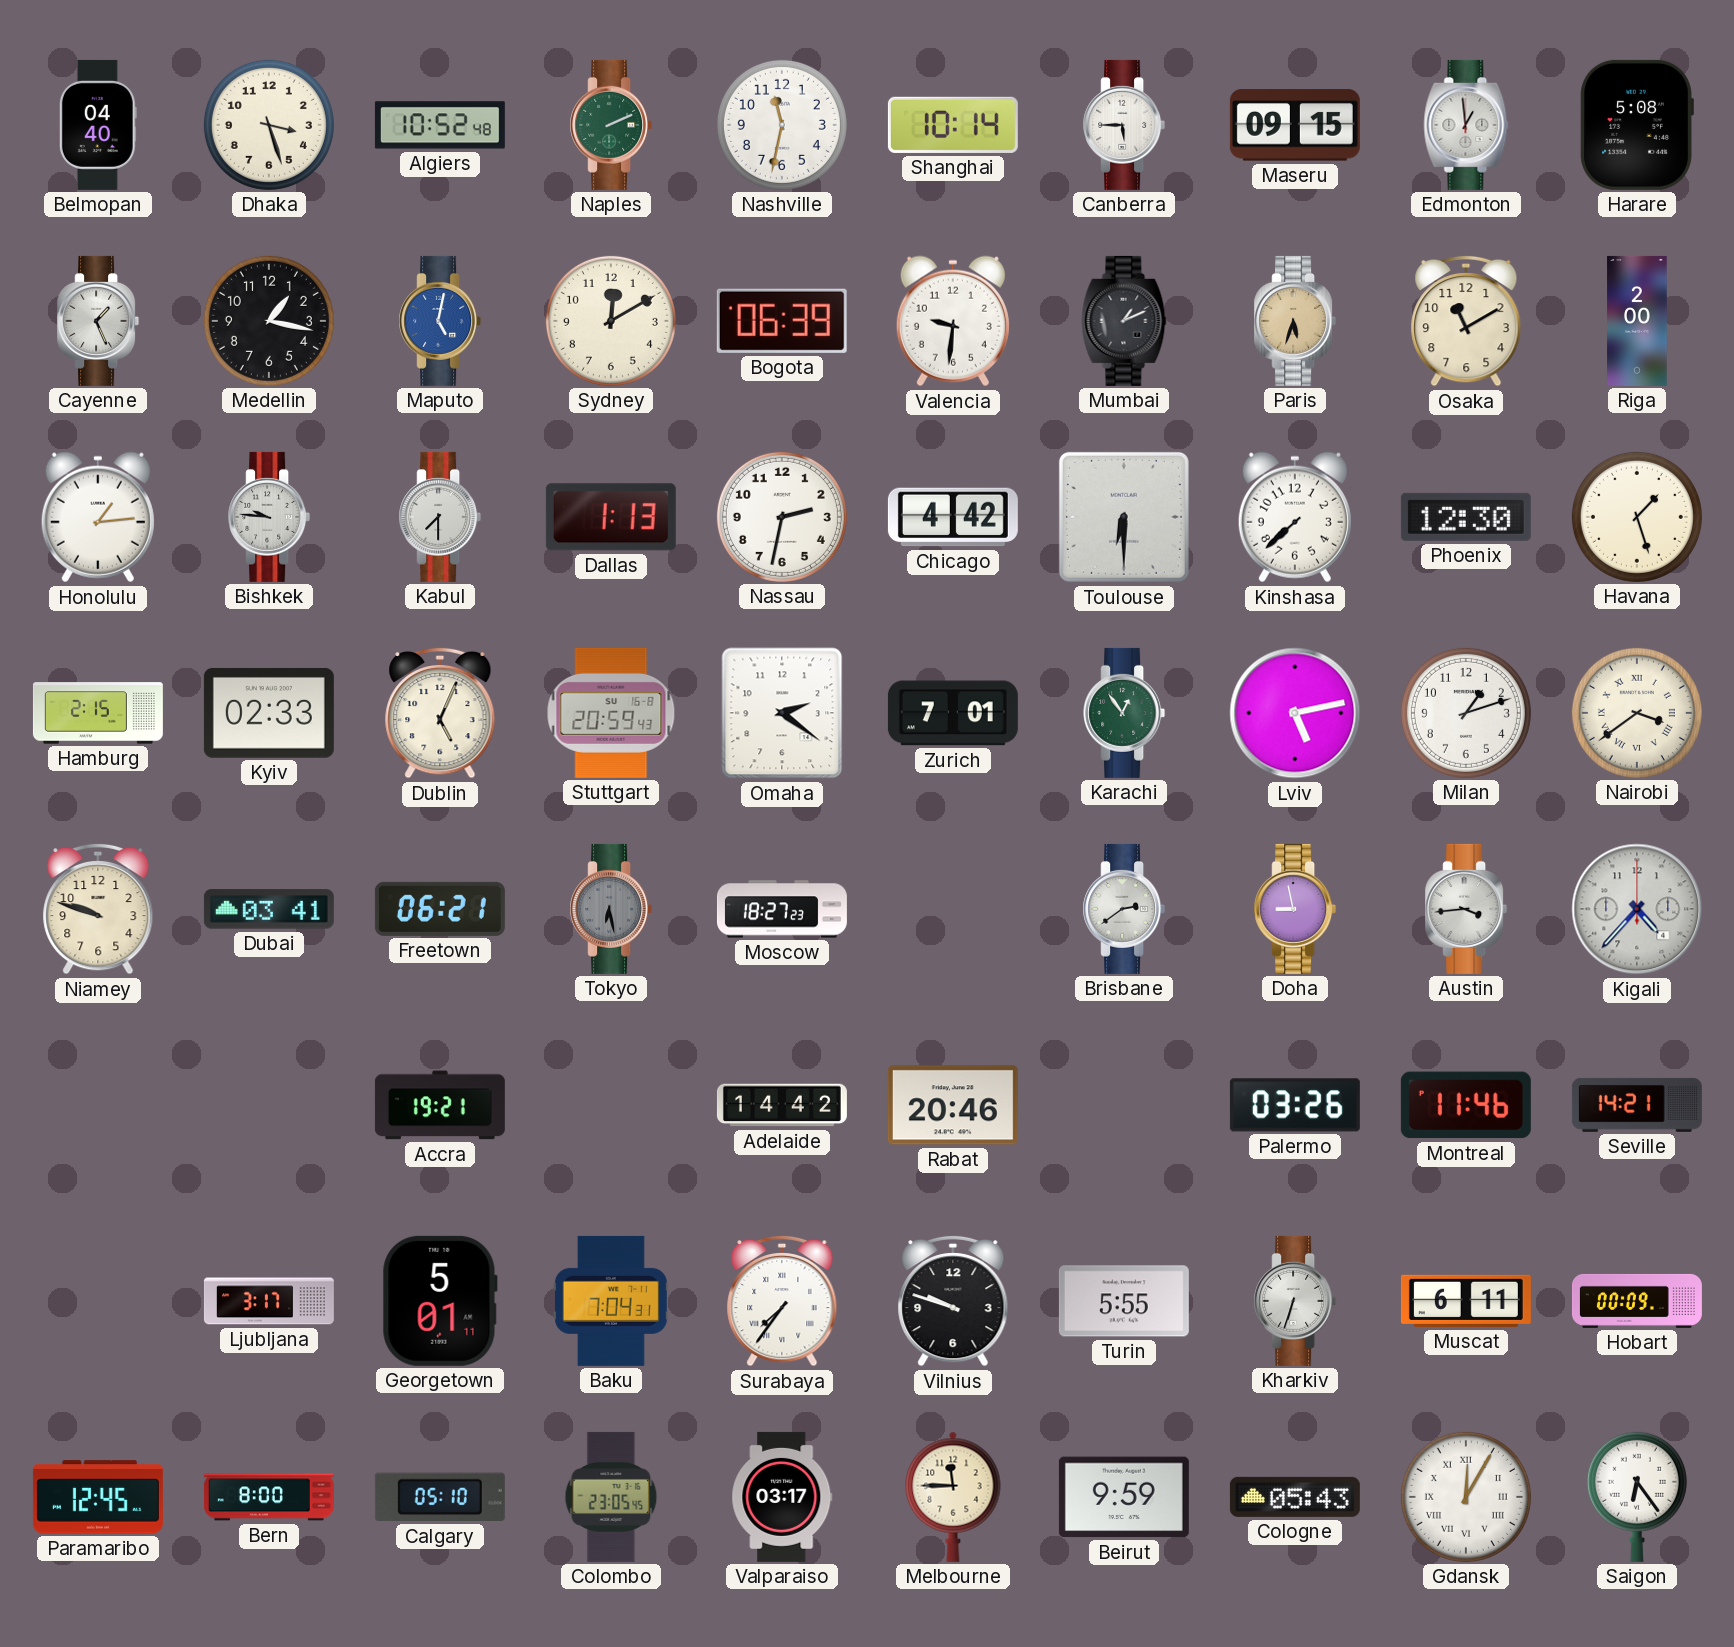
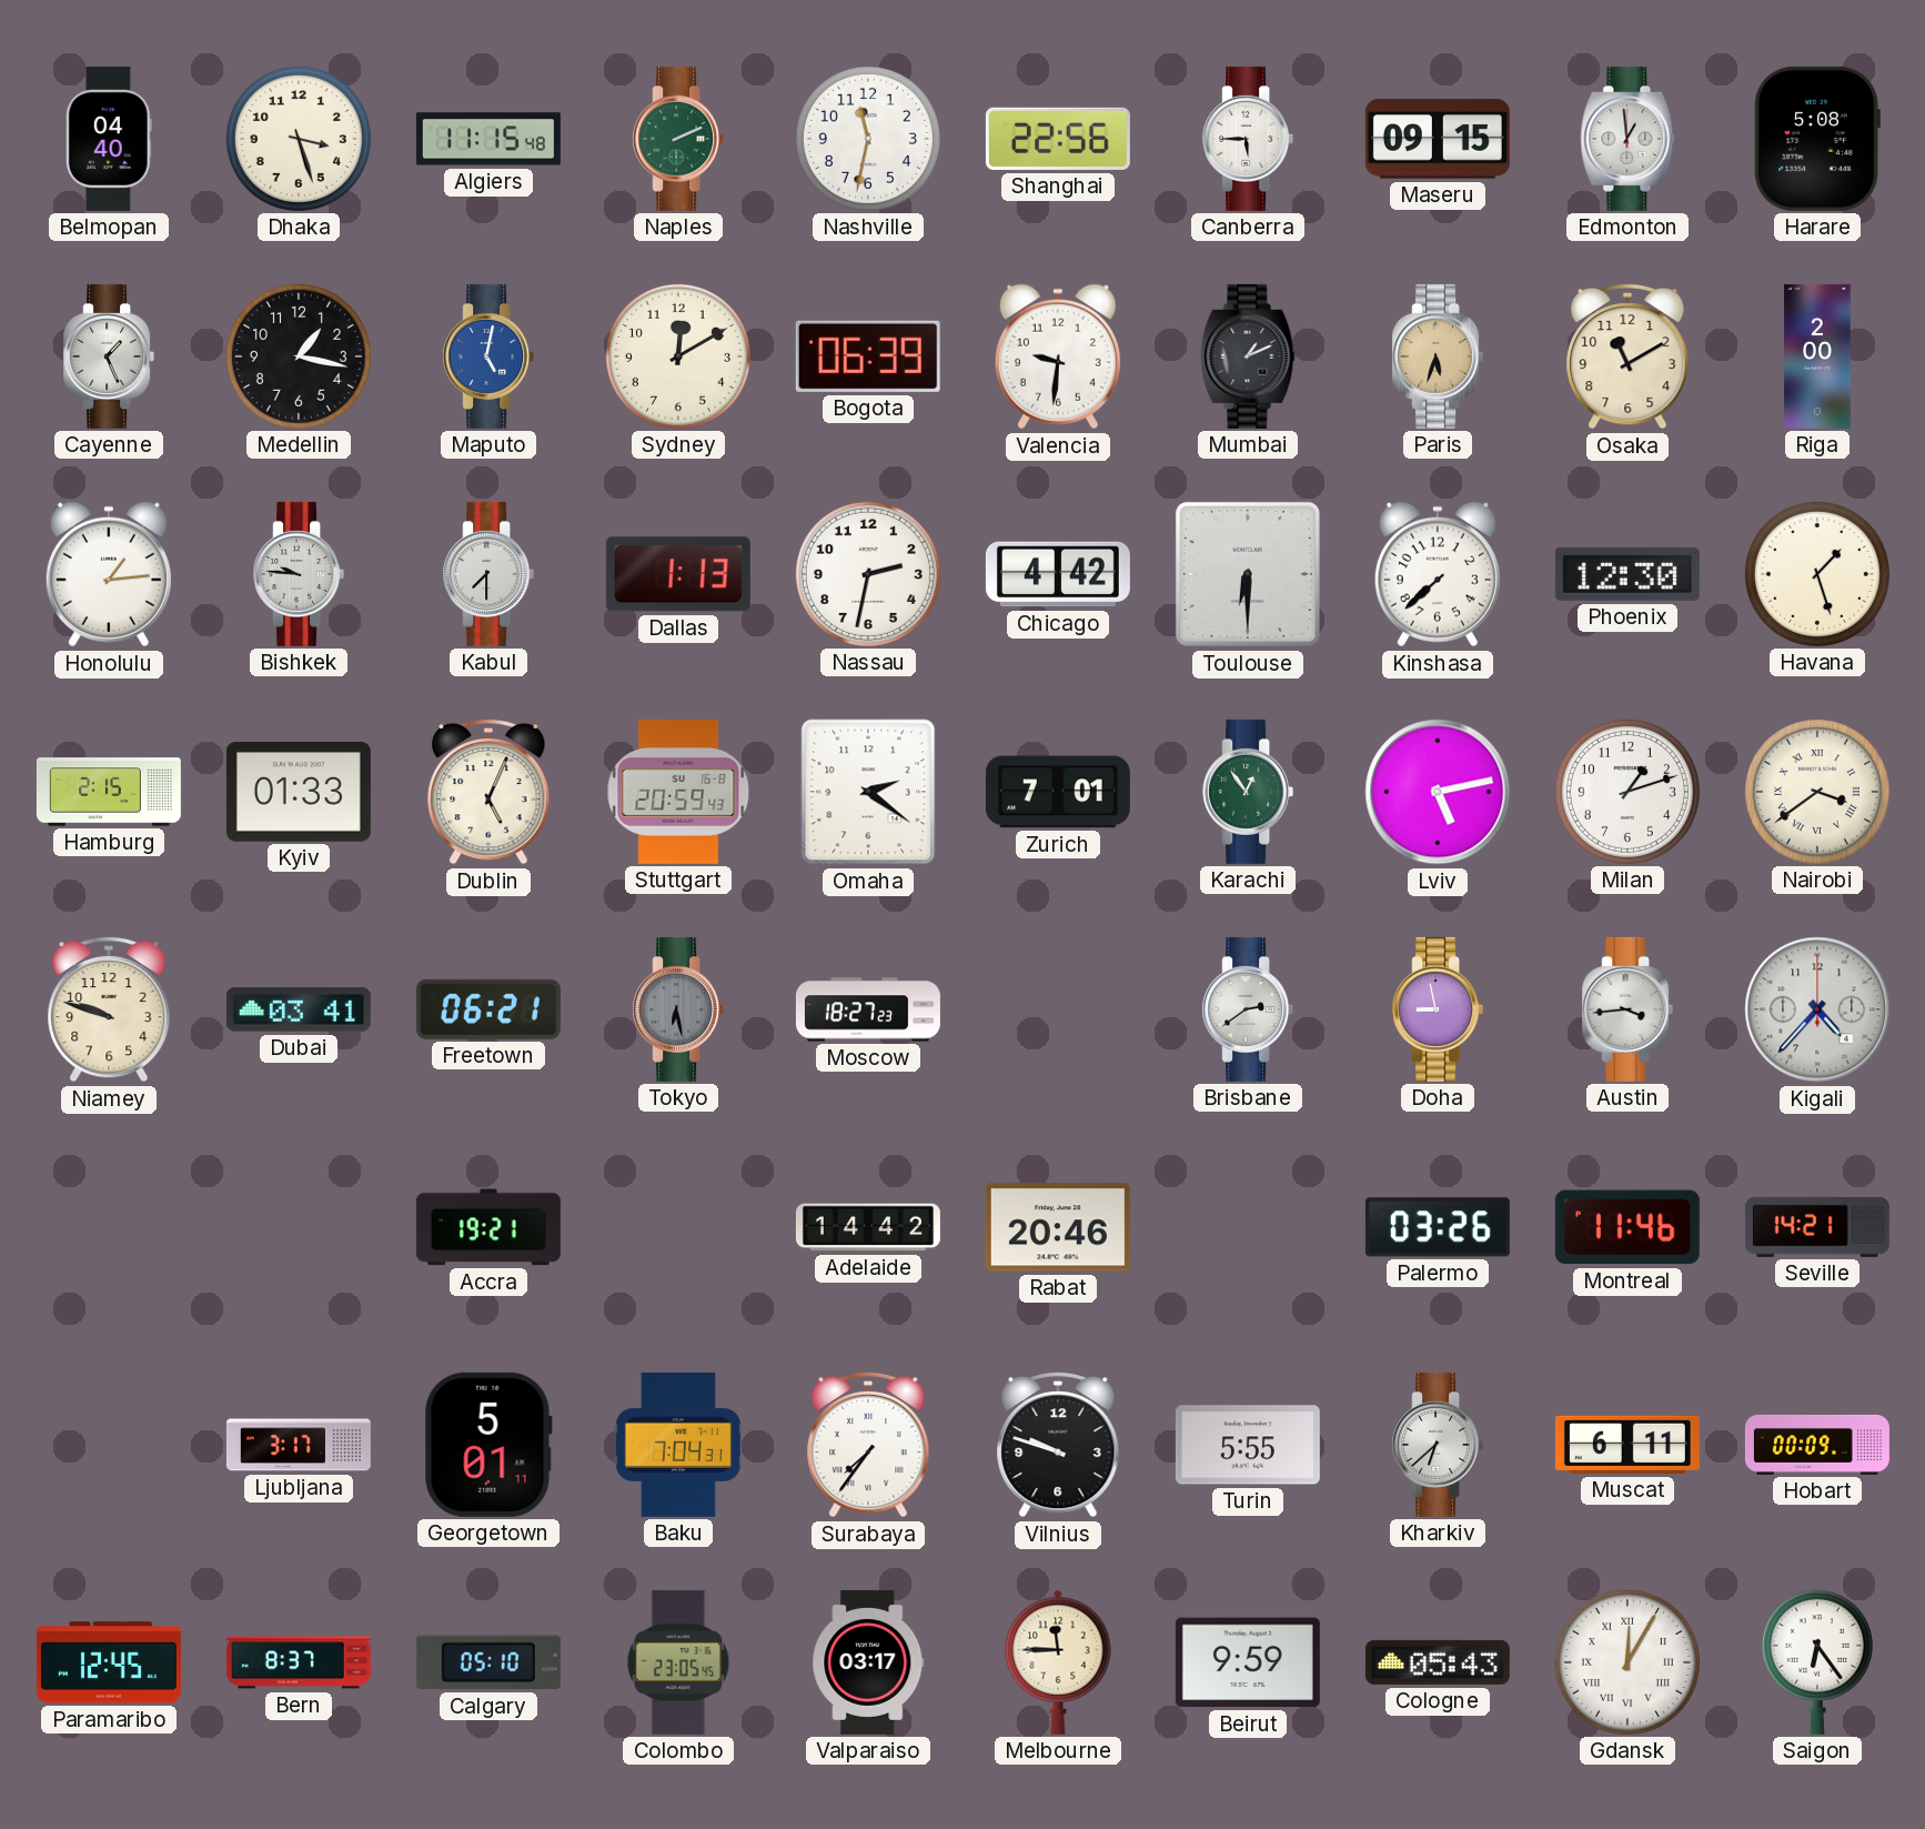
Algiers: 10:52 -> 11:15
Shanghai: 10:14 -> 22:56
Kyiv: 02:33 -> 01:33
Kharkiv: 6:33 -> 6:38
Bern: 8:00 -> 8:37
